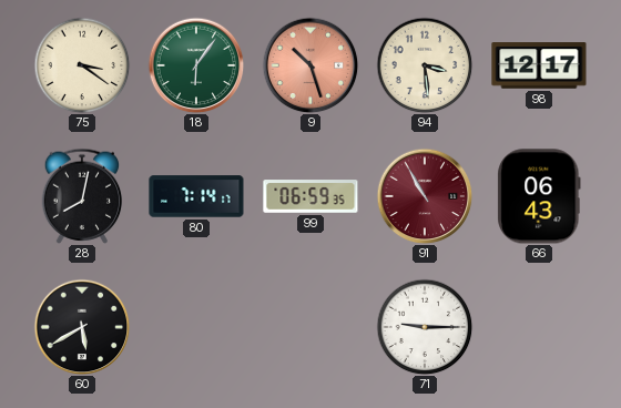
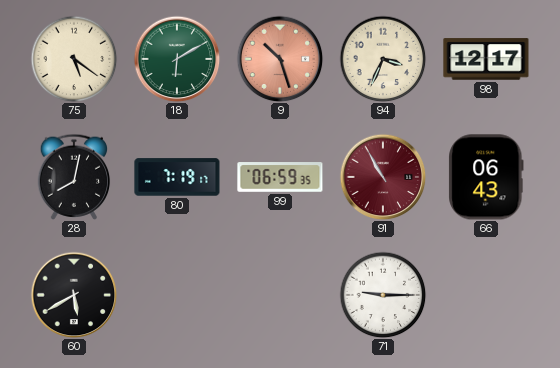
75: 3:21 -> 5:21
18: 6:06 -> 6:10
94: 3:29 -> 3:34
80: 7:14 -> 7:19
